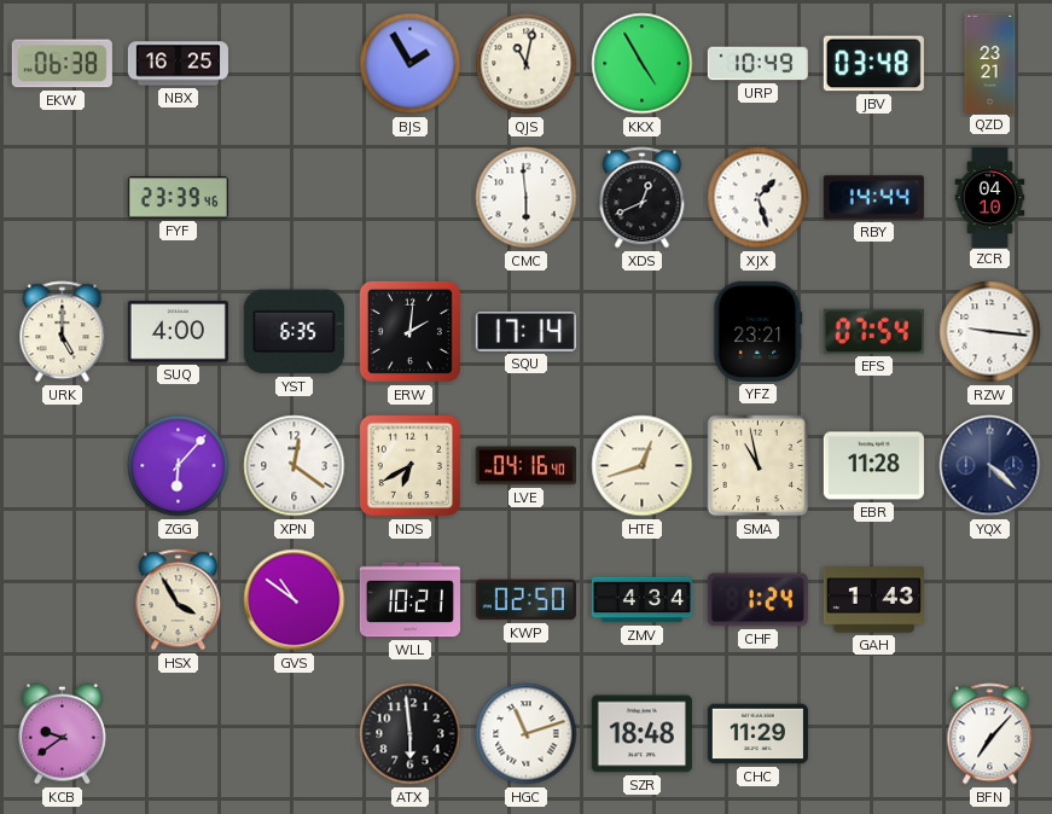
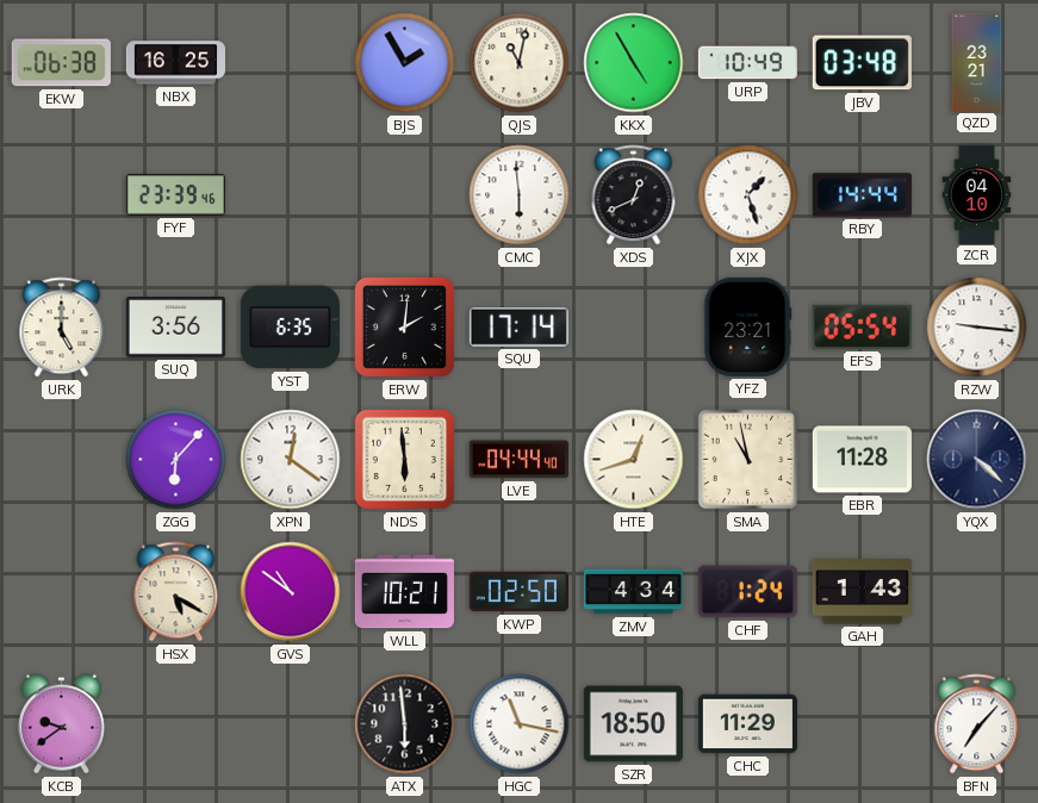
SUQ: 4:00 -> 3:56
EFS: 07:54 -> 05:54
NDS: 6:40 -> 5:59
LVE: 04:16 -> 04:44
HSX: 3:55 -> 5:20
HGC: 11:12 -> 11:17
SZR: 18:48 -> 18:50
